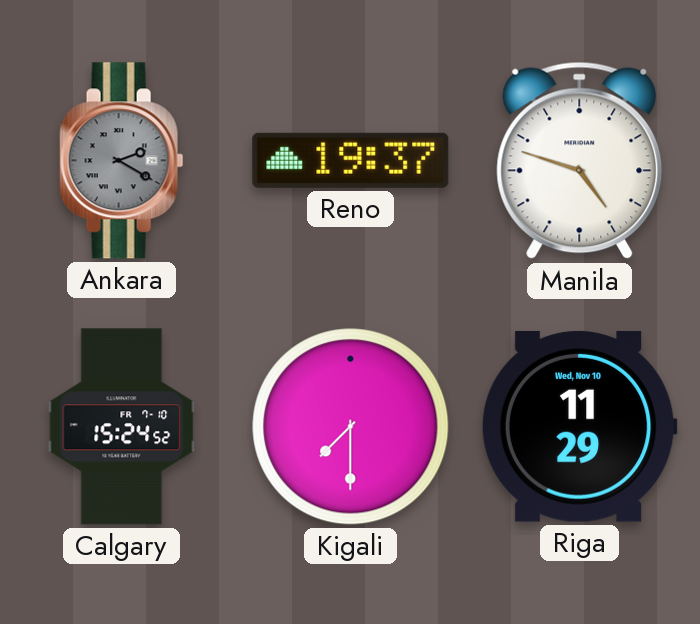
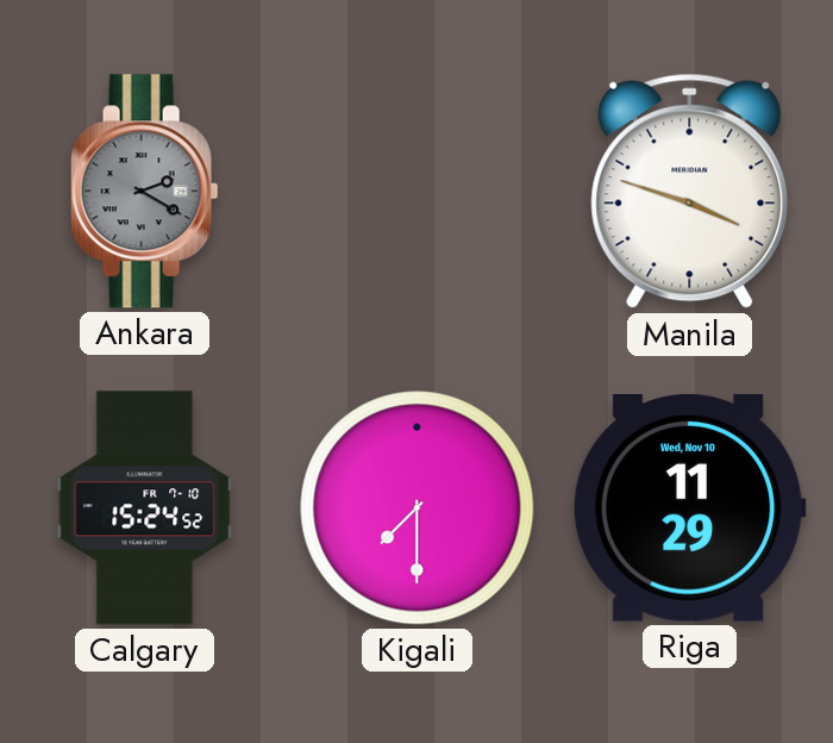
Reno: 19:37 -> none
Manila: 4:48 -> 3:48
